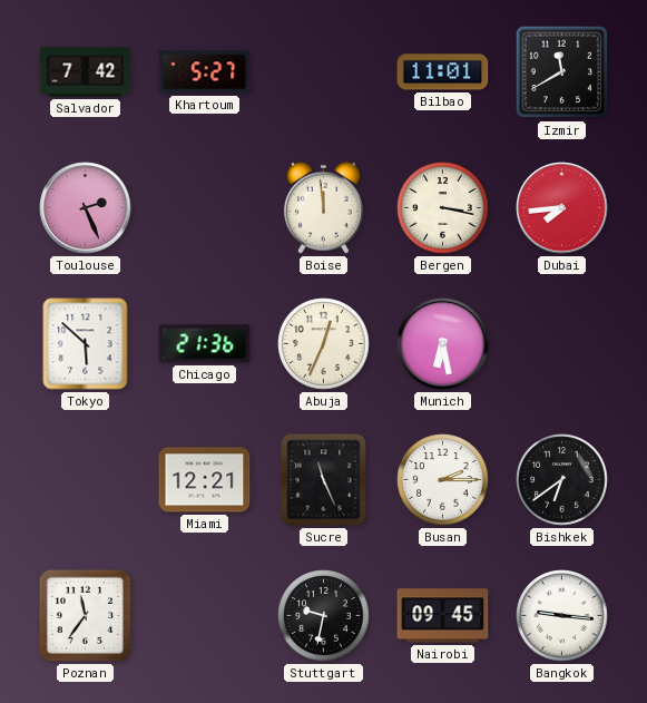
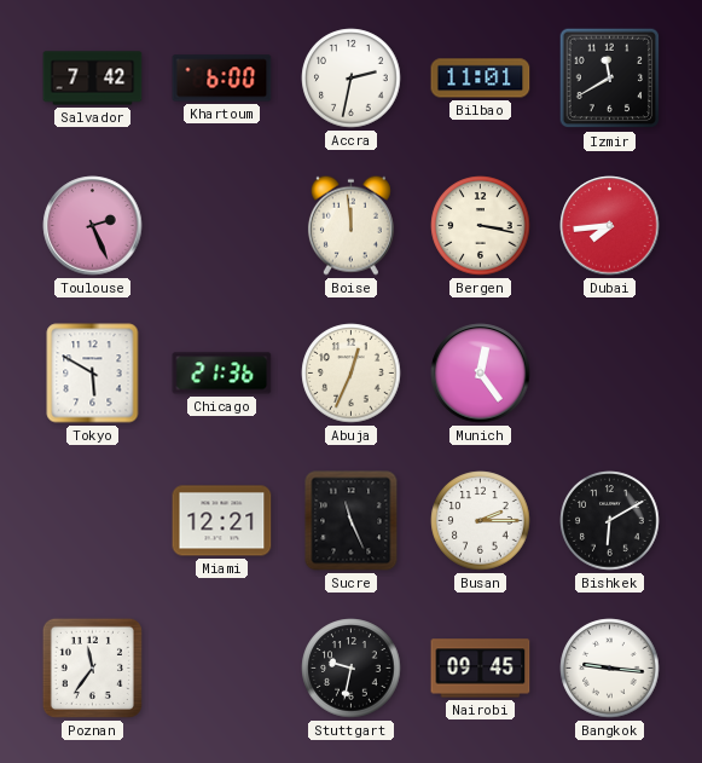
Khartoum: 5:27 -> 6:00
Accra: none -> 2:32
Tokyo: 5:52 -> 5:50
Munich: 6:28 -> 12:24
Bishkek: 6:39 -> 6:10
